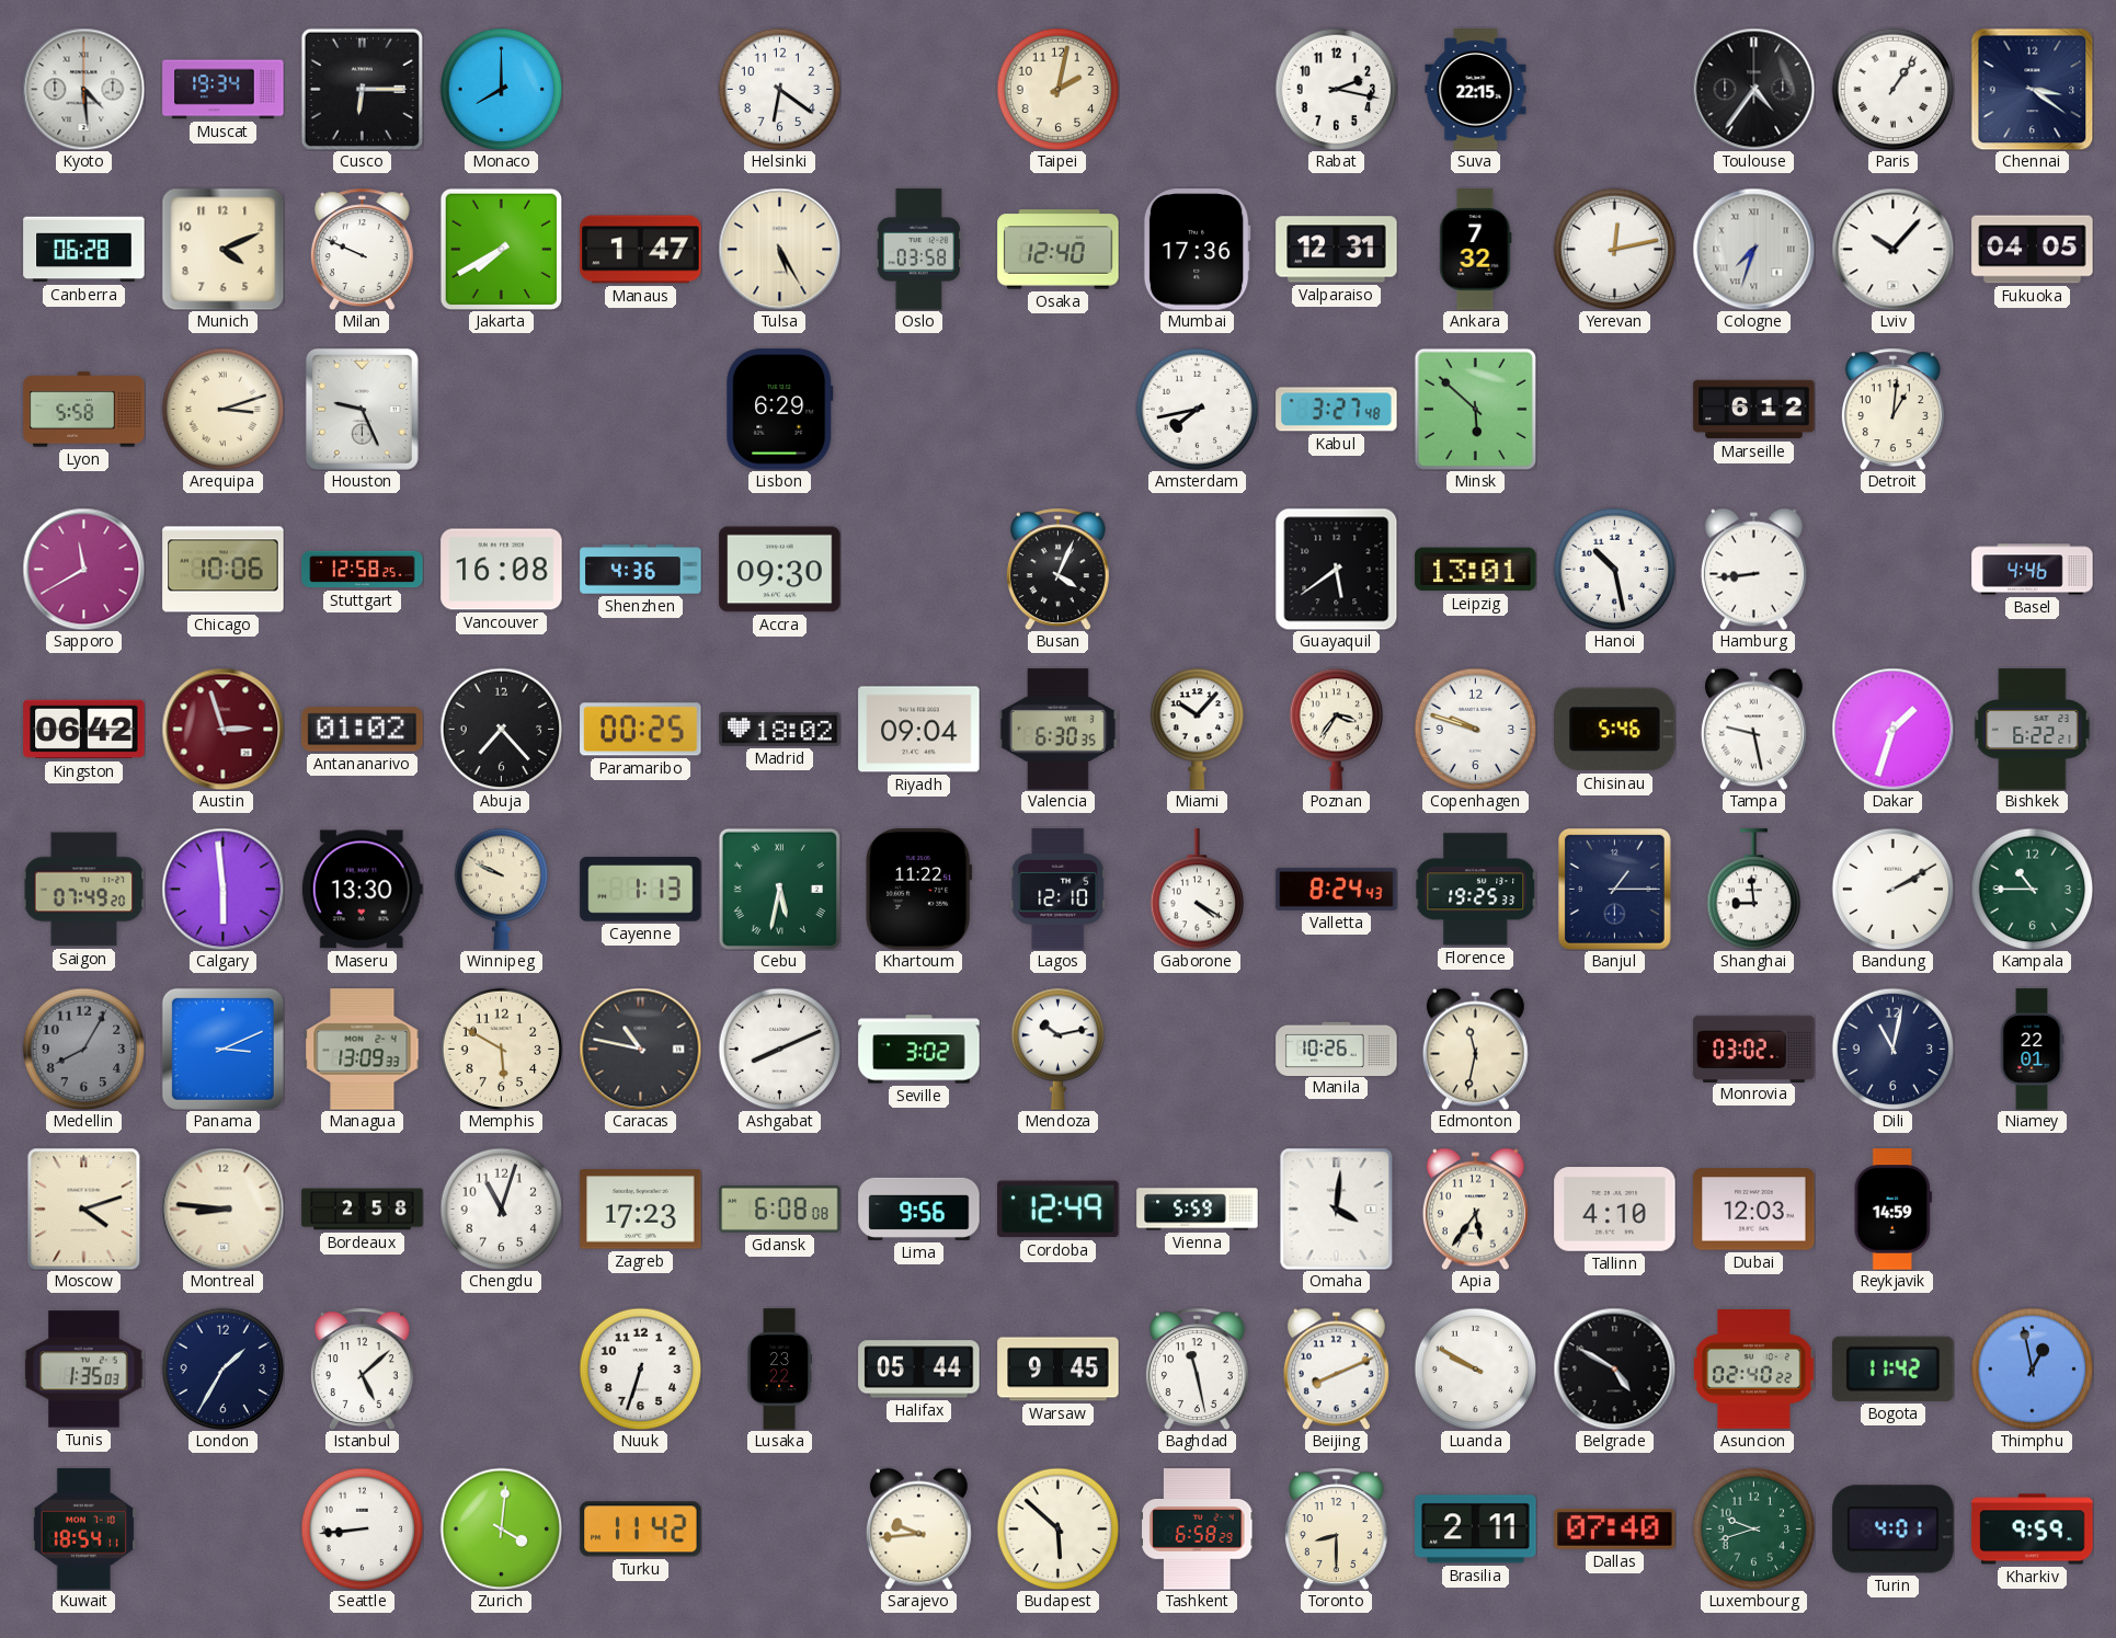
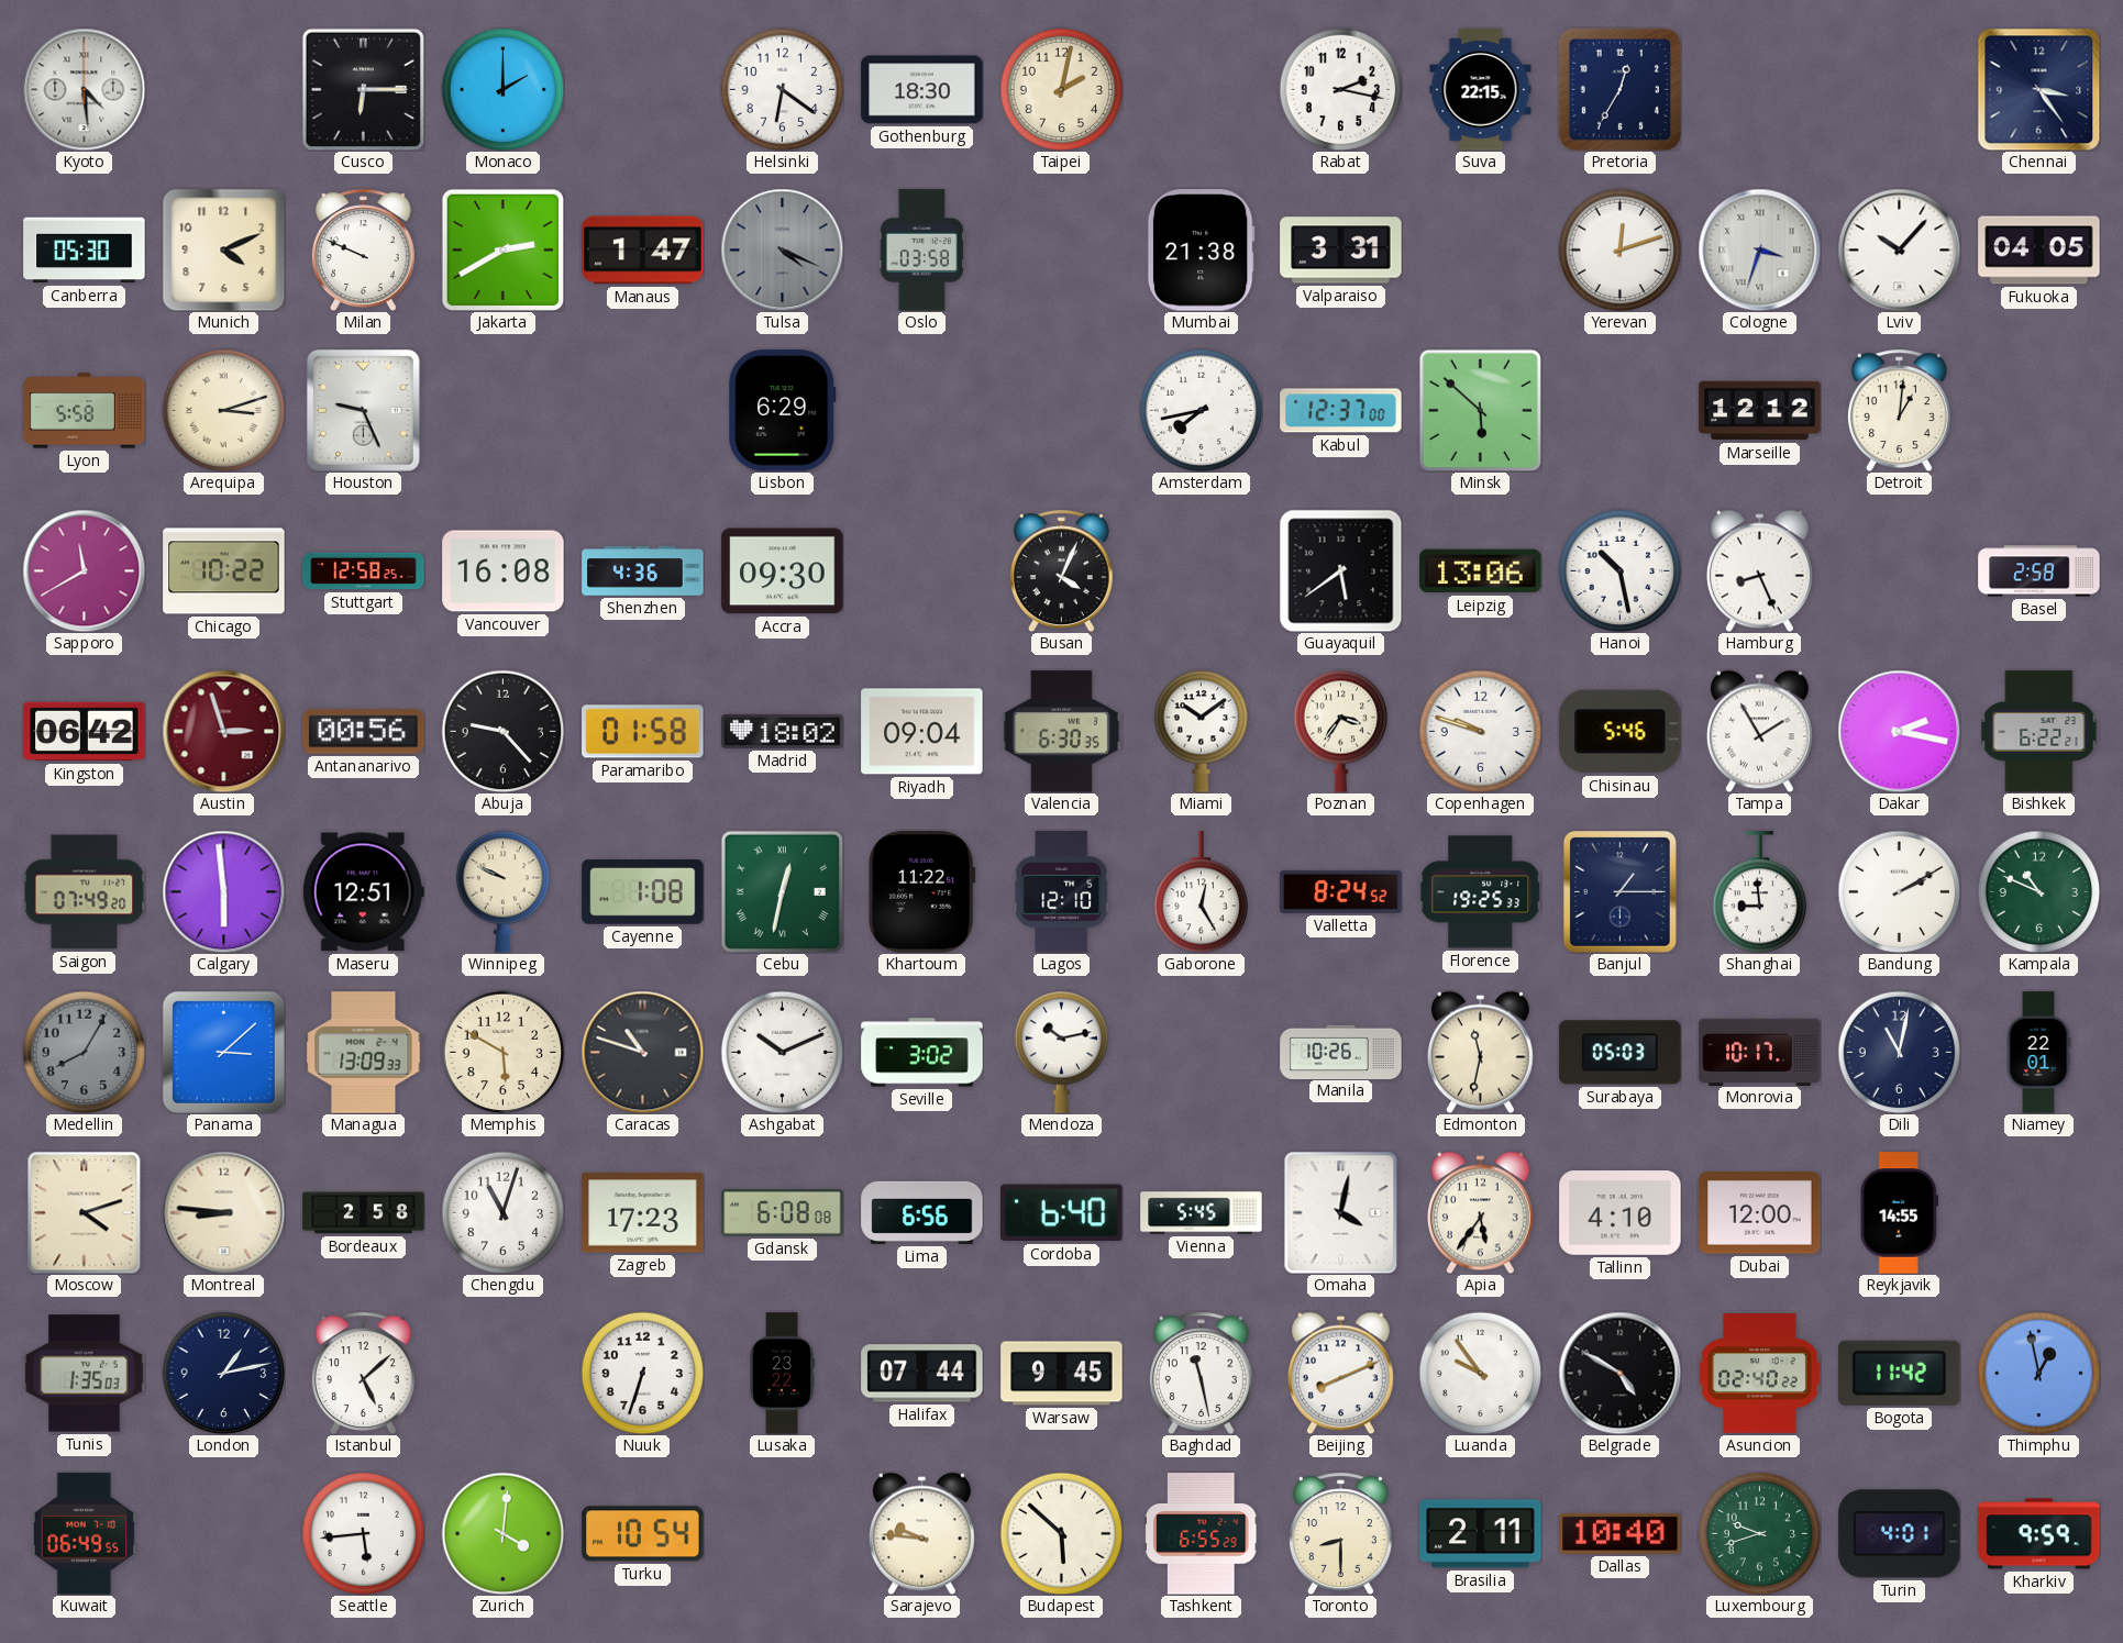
Muscat: 19:34 -> none
Monaco: 8:00 -> 2:00
Gothenburg: none -> 18:30
Pretoria: none -> 12:35
Toulouse: 4:36 -> none
Paris: 1:06 -> none
Chennai: 3:21 -> 3:24
Canberra: 06:28 -> 05:30
Jakarta: 7:40 -> 2:40
Tulsa: 5:25 -> 4:19
Tulsa dial: cream -> grey
Osaka: 12:40 -> none
Mumbai: 17:36 -> 21:38
Valparaiso: 12:31 -> 3:31
Ankara: 7:32 -> none
Yerevan: 12:13 -> 12:12
Cologne: 7:33 -> 3:33
Kabul: 3:27 -> 12:37
Marseille: 6:12 -> 12:12
Chicago: 10:06 -> 10:22
Leipzig: 13:01 -> 13:06
Hamburg: 8:44 -> 8:26
Basel: 4:46 -> 2:58
Antananarivo: 01:02 -> 00:56
Abuja: 7:23 -> 9:23
Paramaribo: 00:25 -> 01:58
Miami: 10:07 -> 10:09
Tampa: 9:28 -> 1:55
Dakar: 1:33 -> 2:17
Maseru: 13:30 -> 12:51
Cayenne: 1:13 -> 1:08
Cebu: 5:32 -> 12:32
Gaborone: 4:20 -> 12:25
Valletta: 8:24:43 -> 8:24:52
Kampala: 10:45 -> 10:49
Panama: 3:11 -> 3:08
Caracas: 10:47 -> 10:48
Ashgabat: 8:11 -> 10:11
Surabaya: none -> 05:03
Monrovia: 03:02 -> 10:17
Lima: 9:56 -> 6:56
Cordoba: 12:49 -> 6:40
Vienna: 5:59 -> 5:45
Omaha: 4:01 -> 4:02
Dubai: 12:03 -> 12:00
Reykjavik: 14:59 -> 14:55
London: 1:35 -> 1:13
Halifax: 05:44 -> 07:44
Luanda: 9:50 -> 9:54
Kuwait: 18:54 -> 06:49
Seattle: 8:44 -> 5:44
Turku: 11:42 -> 10:54
Sarajevo: 9:44 -> 9:46
Tashkent: 6:58 -> 6:55
Dallas: 07:40 -> 10:40
